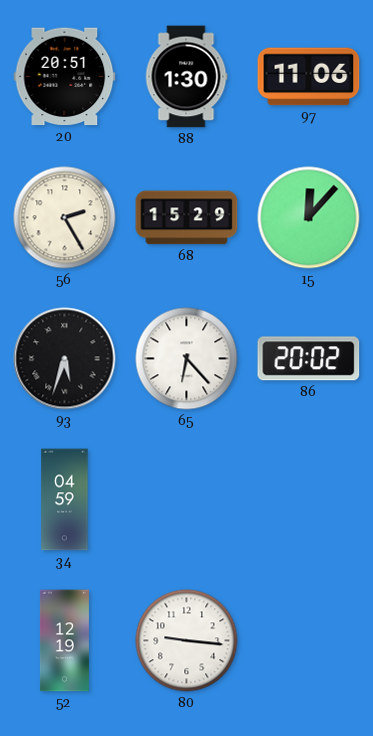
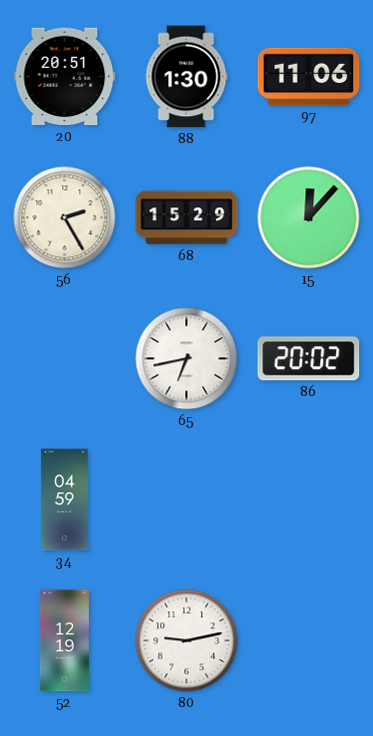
93: 5:33 -> none
65: 6:23 -> 6:43
80: 9:16 -> 9:13
